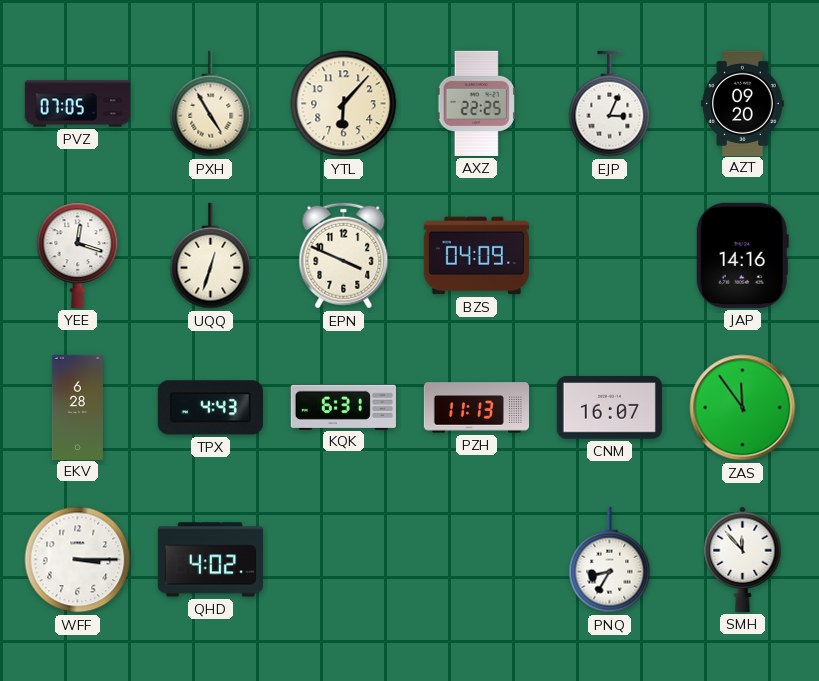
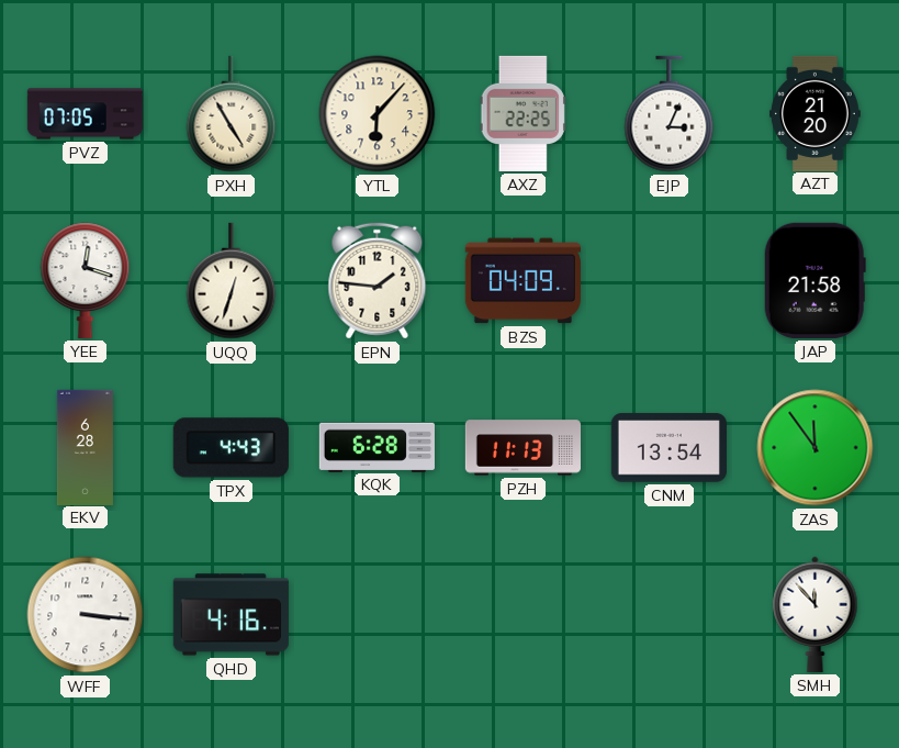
AZT: 09:20 -> 21:20
EPN: 3:49 -> 1:46
JAP: 14:16 -> 21:58
KQK: 6:31 -> 6:28
CNM: 16:07 -> 13:54
WFF: 3:15 -> 3:16
QHD: 4:02 -> 4:16
PNQ: 8:35 -> none
